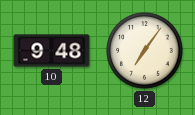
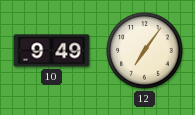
10: 9:48 -> 9:49
